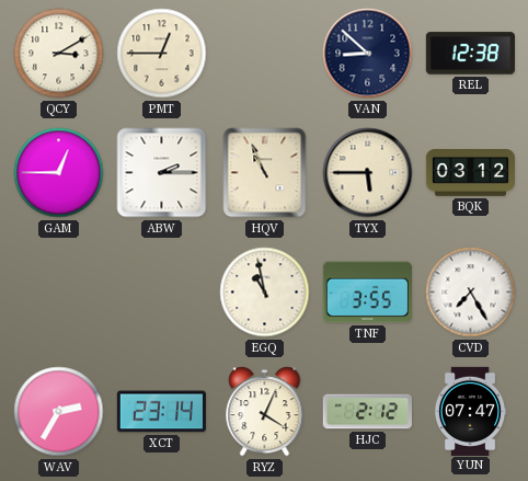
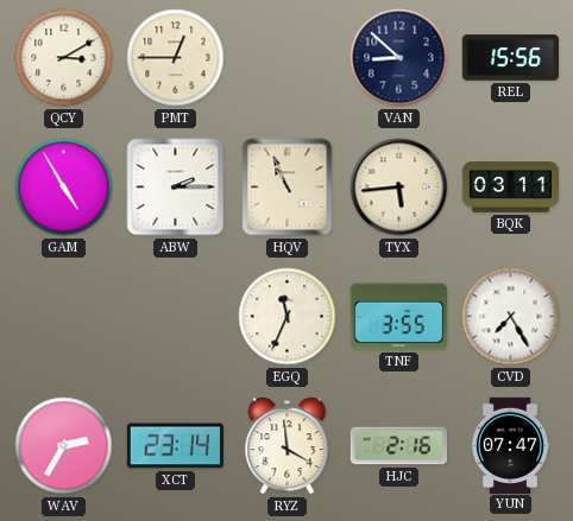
REL: 12:38 -> 15:56
GAM: 12:45 -> 4:55
TYX: 5:45 -> 5:44
BQK: 03:12 -> 03:11
EGQ: 10:58 -> 11:34
RYZ: 4:04 -> 3:59
HJC: 2:12 -> 2:16
